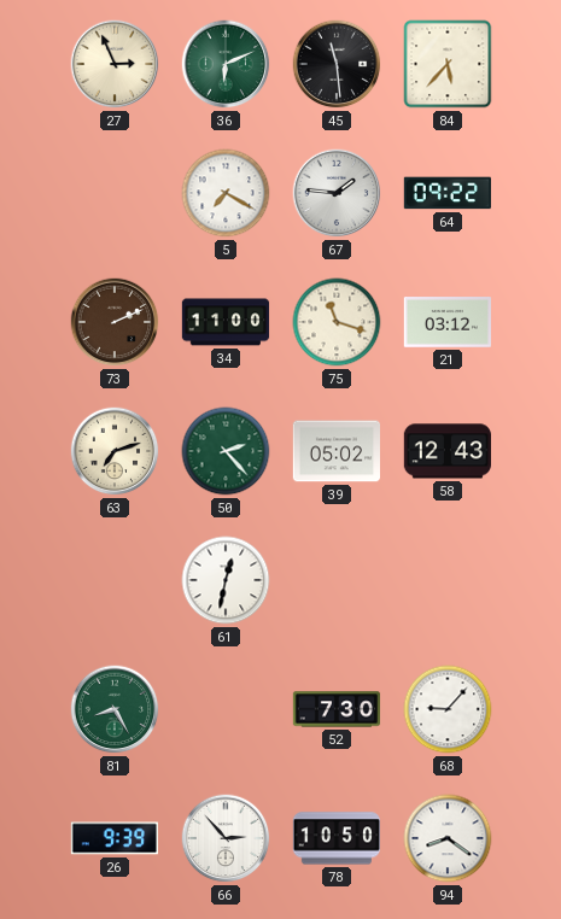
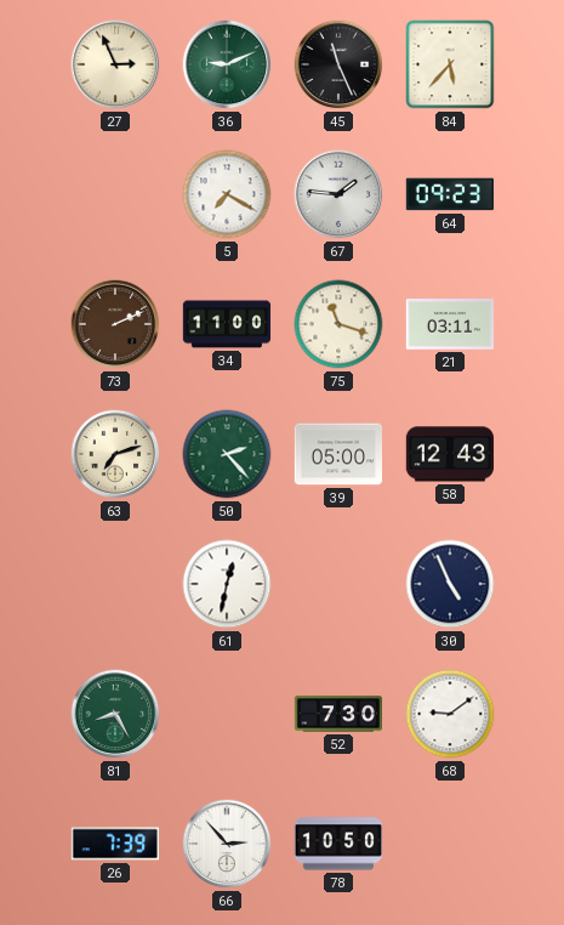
36: 6:11 -> 9:11
45: 11:29 -> 11:26
64: 09:22 -> 09:23
21: 03:12 -> 03:11
39: 05:02 -> 05:00
30: none -> 4:56
68: 9:07 -> 9:09
26: 9:39 -> 7:39
94: 8:21 -> none
